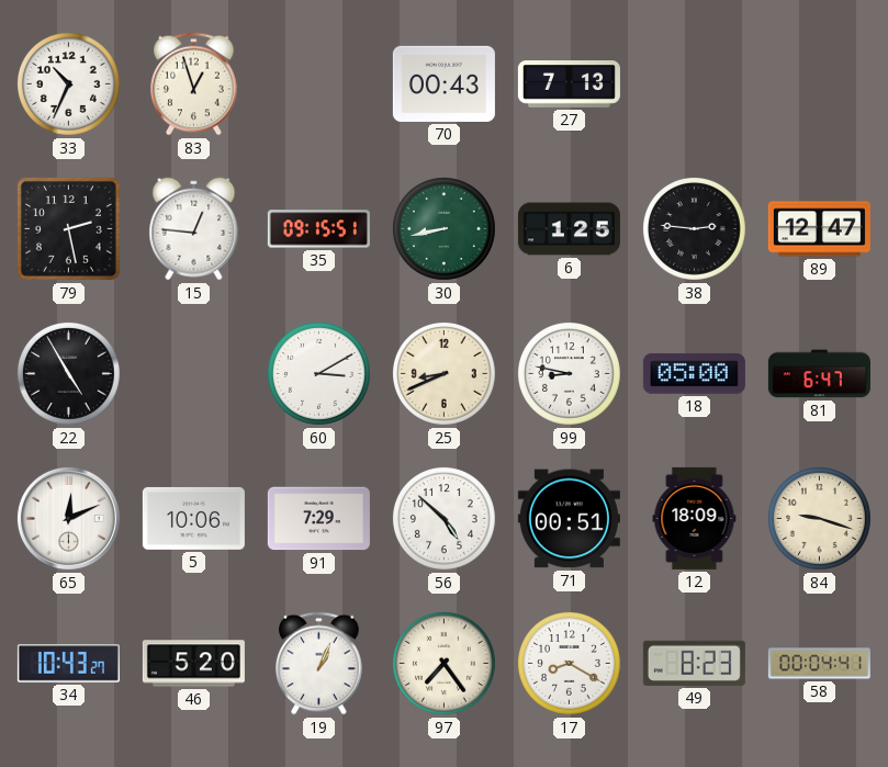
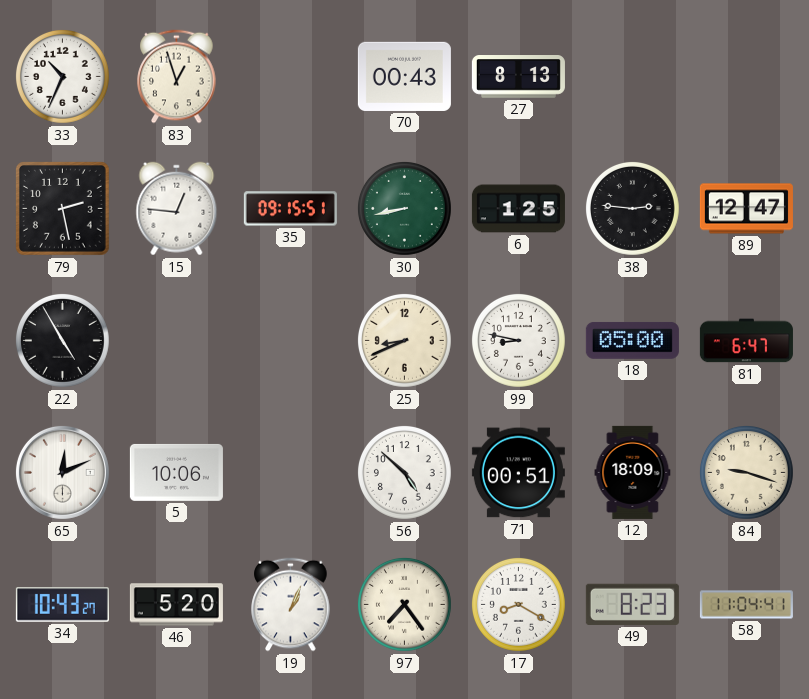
27: 7:13 -> 8:13
60: 3:10 -> none
91: 7:29 -> none
58: 00:04 -> 11:04
